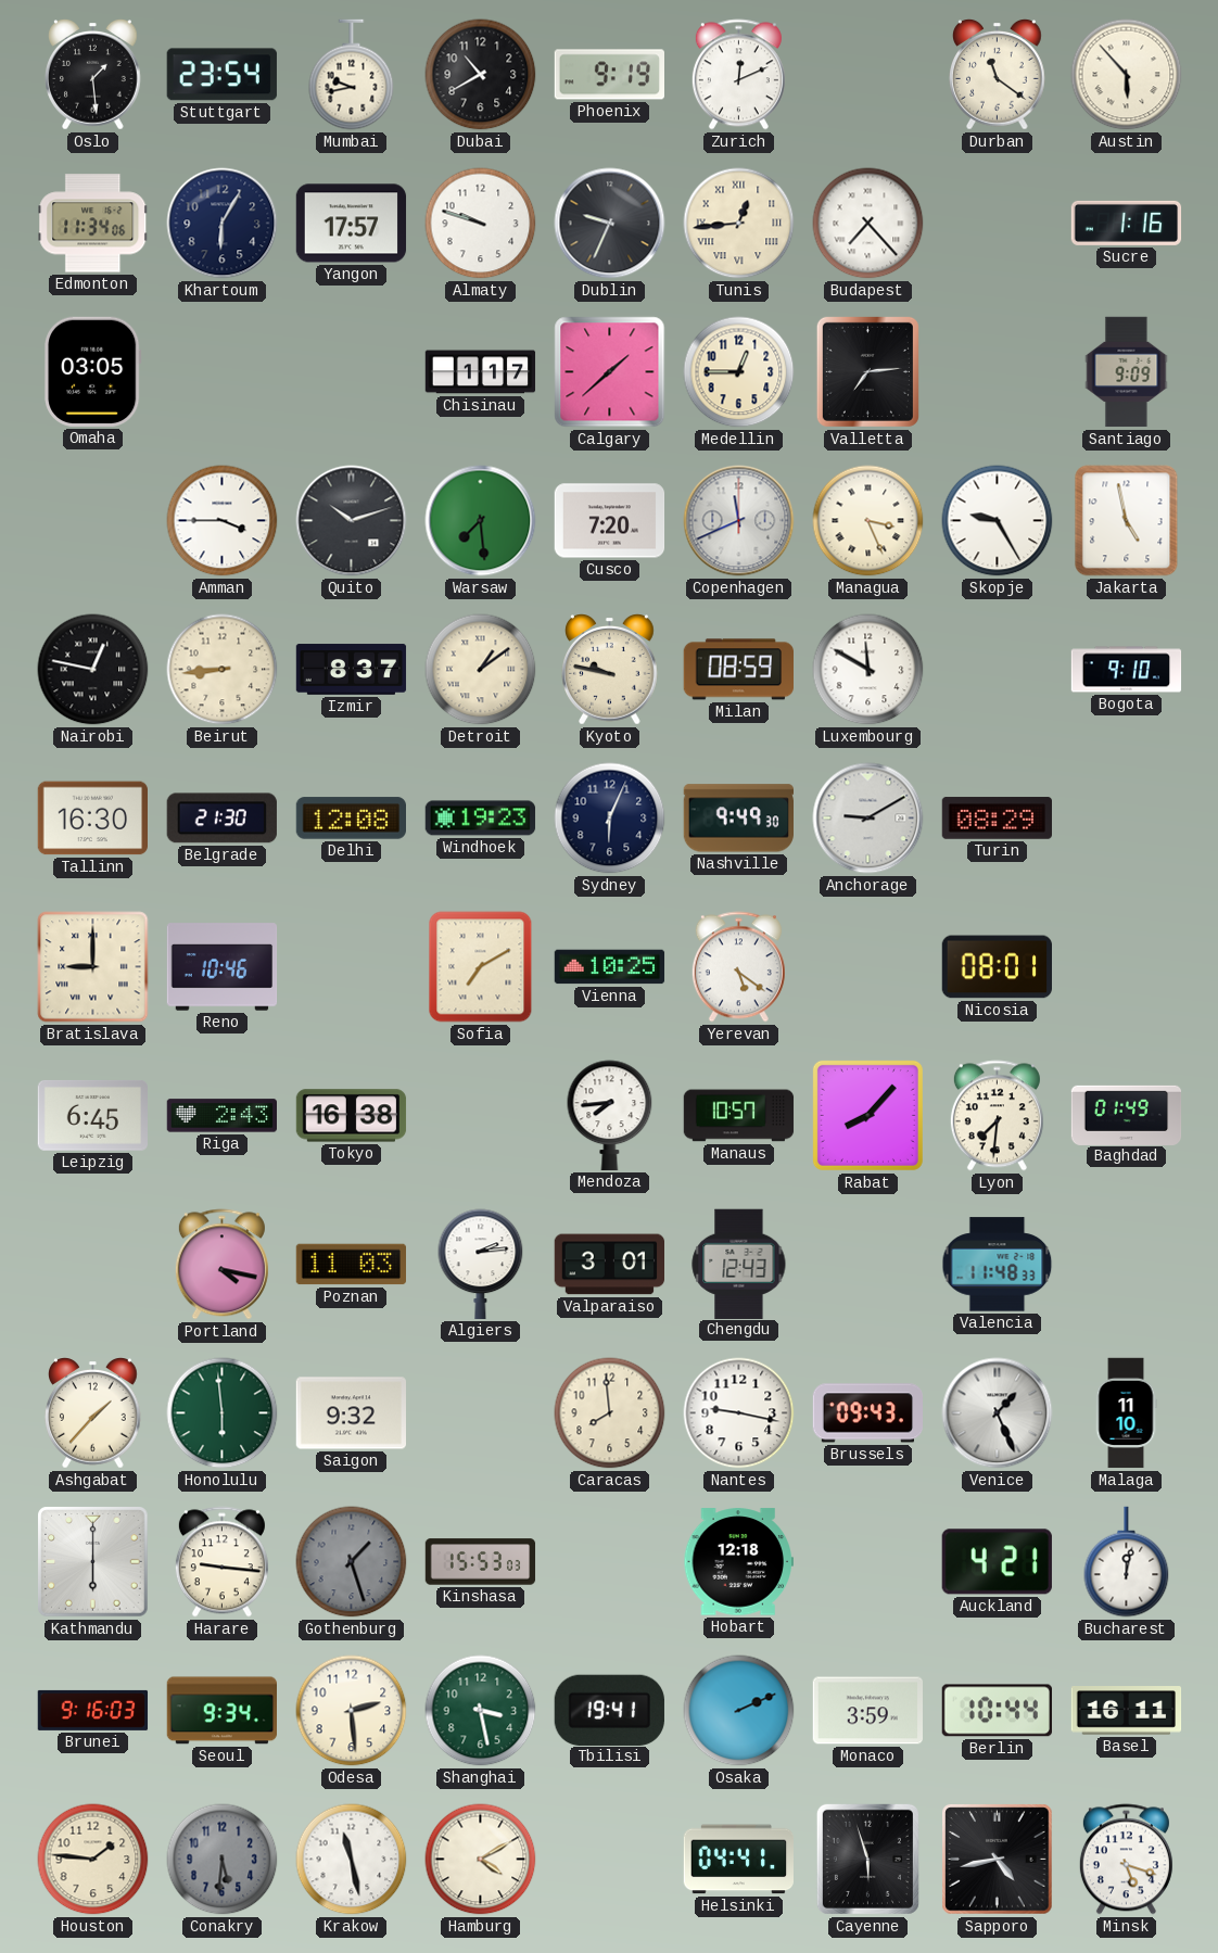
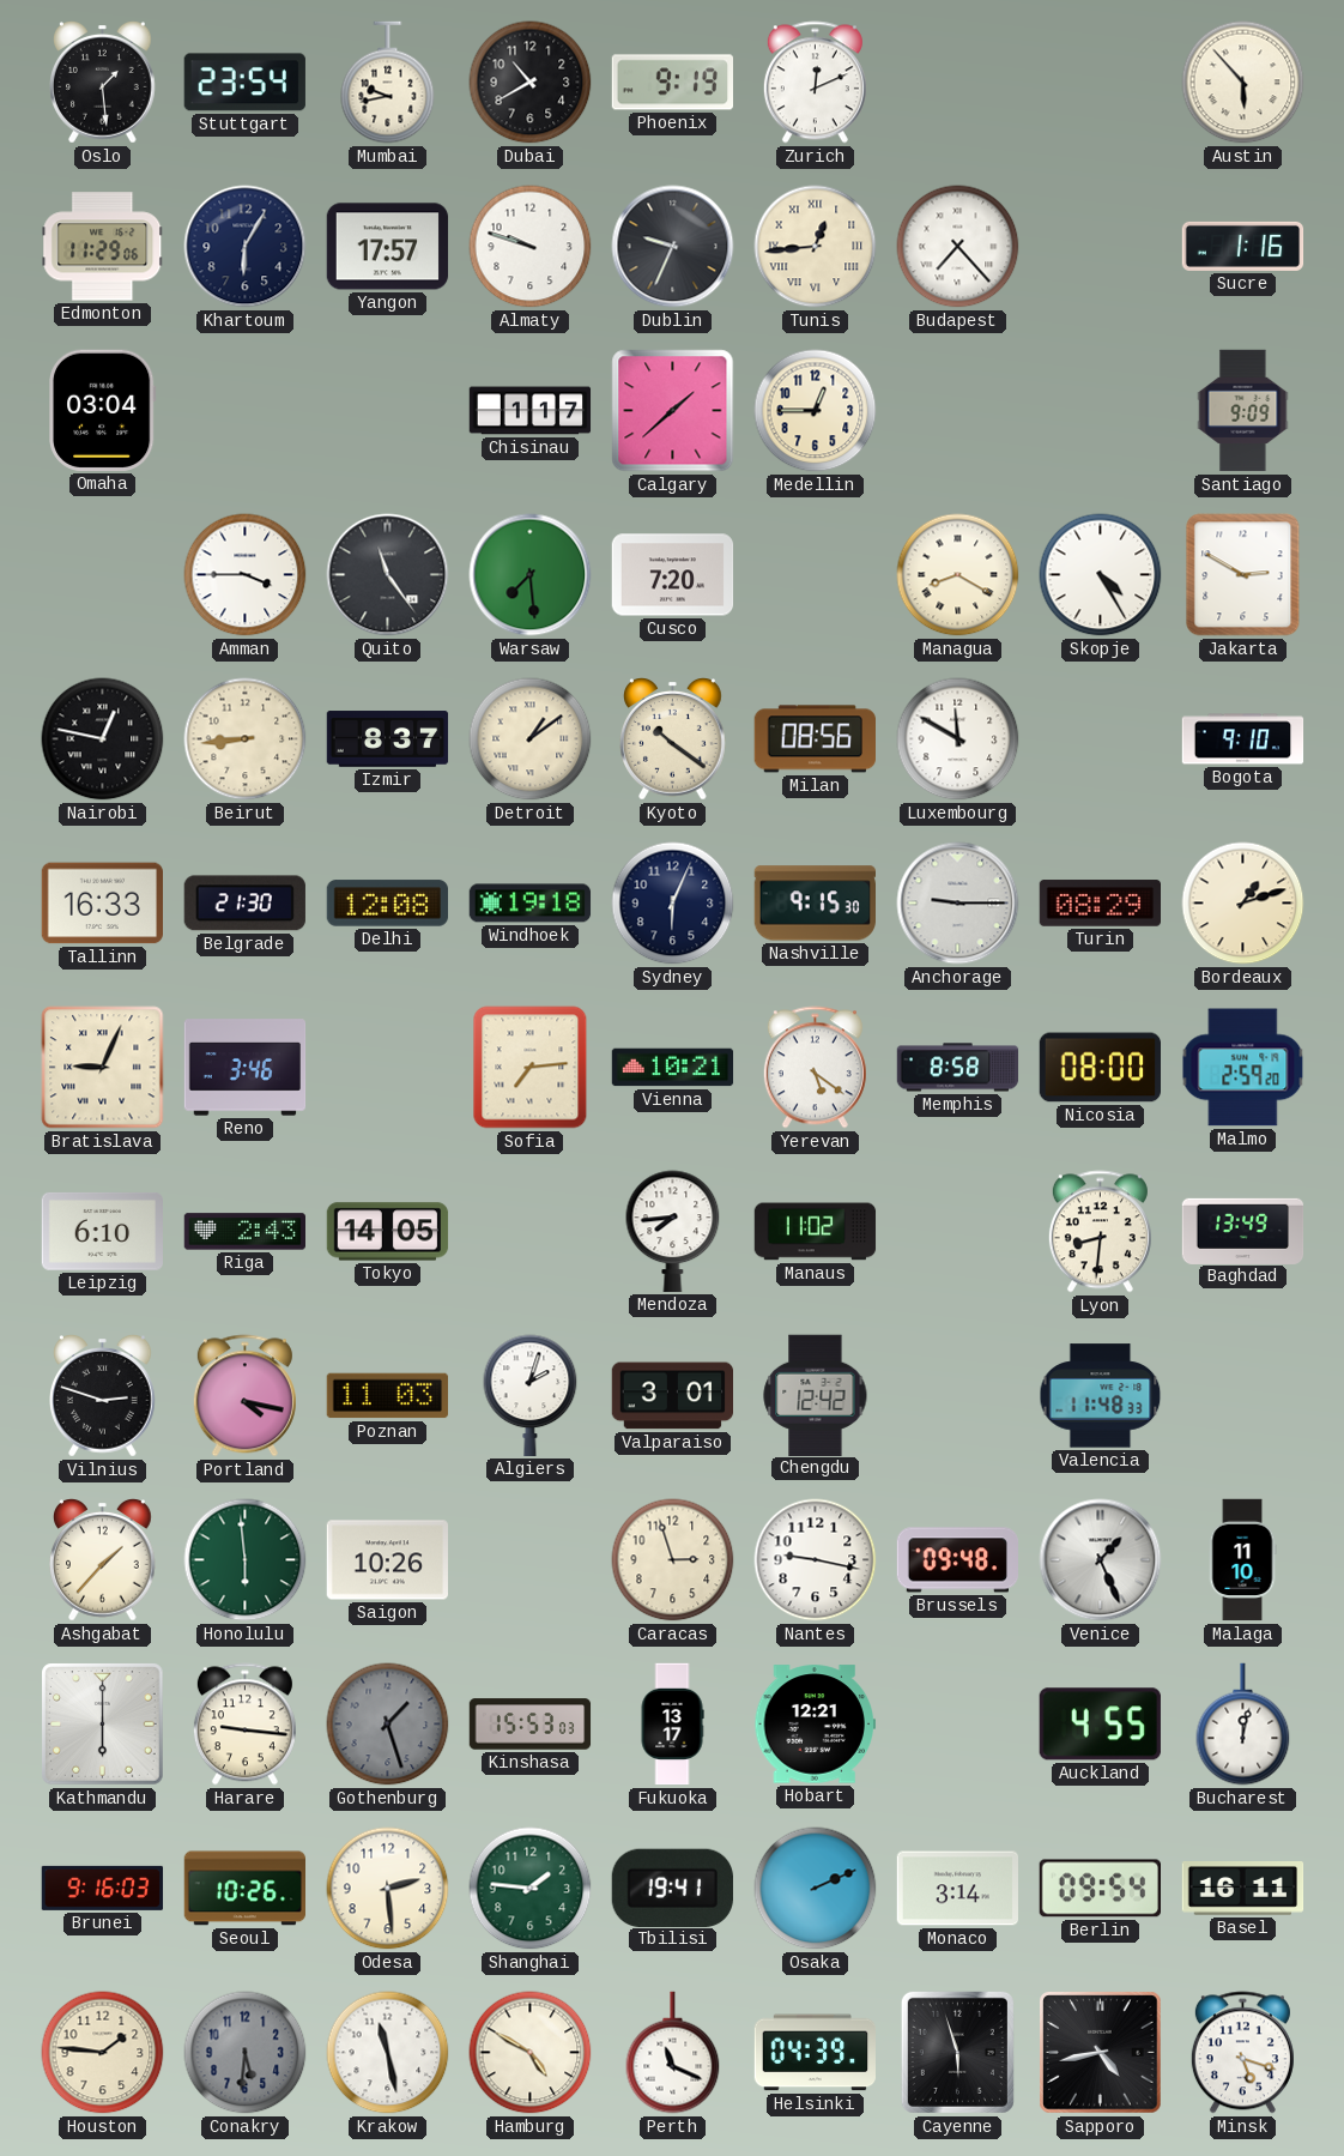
Durban: 11:21 -> none
Edmonton: 11:34 -> 11:29
Omaha: 03:05 -> 03:04
Valletta: 7:14 -> none
Quito: 10:12 -> 11:24
Copenhagen: 11:41 -> none
Managua: 3:26 -> 8:20
Skopje: 9:25 -> 4:25
Jakarta: 4:58 -> 2:50
Kyoto: 9:47 -> 10:21
Milan: 08:59 -> 08:56
Tallinn: 16:30 -> 16:33
Windhoek: 19:23 -> 19:18
Nashville: 9:49 -> 9:15
Anchorage: 9:10 -> 9:15
Bordeaux: none -> 1:12
Bratislava: 9:00 -> 9:04
Reno: 10:46 -> 3:46
Sofia: 7:10 -> 7:14
Vienna: 10:25 -> 10:21
Memphis: none -> 8:58
Nicosia: 08:01 -> 08:00
Malmo: none -> 2:59
Leipzig: 6:45 -> 6:10
Tokyo: 16:38 -> 14:05
Manaus: 10:57 -> 11:02
Rabat: 8:07 -> none
Lyon: 7:31 -> 8:31
Baghdad: 01:49 -> 13:49
Vilnius: none -> 2:48
Algiers: 2:14 -> 2:03
Chengdu: 12:43 -> 12:42
Saigon: 9:32 -> 10:26
Caracas: 7:59 -> 2:57
Brussels: 09:43 -> 09:48
Fukuoka: none -> 13:17
Hobart: 12:18 -> 12:21
Auckland: 4:21 -> 4:55
Seoul: 9:34 -> 10:26
Shanghai: 3:28 -> 1:46
Monaco: 3:59 -> 3:14
Berlin: 10:44 -> 09:54
Hamburg: 4:10 -> 4:50
Perth: none -> 11:19
Helsinki: 04:41 -> 04:39
